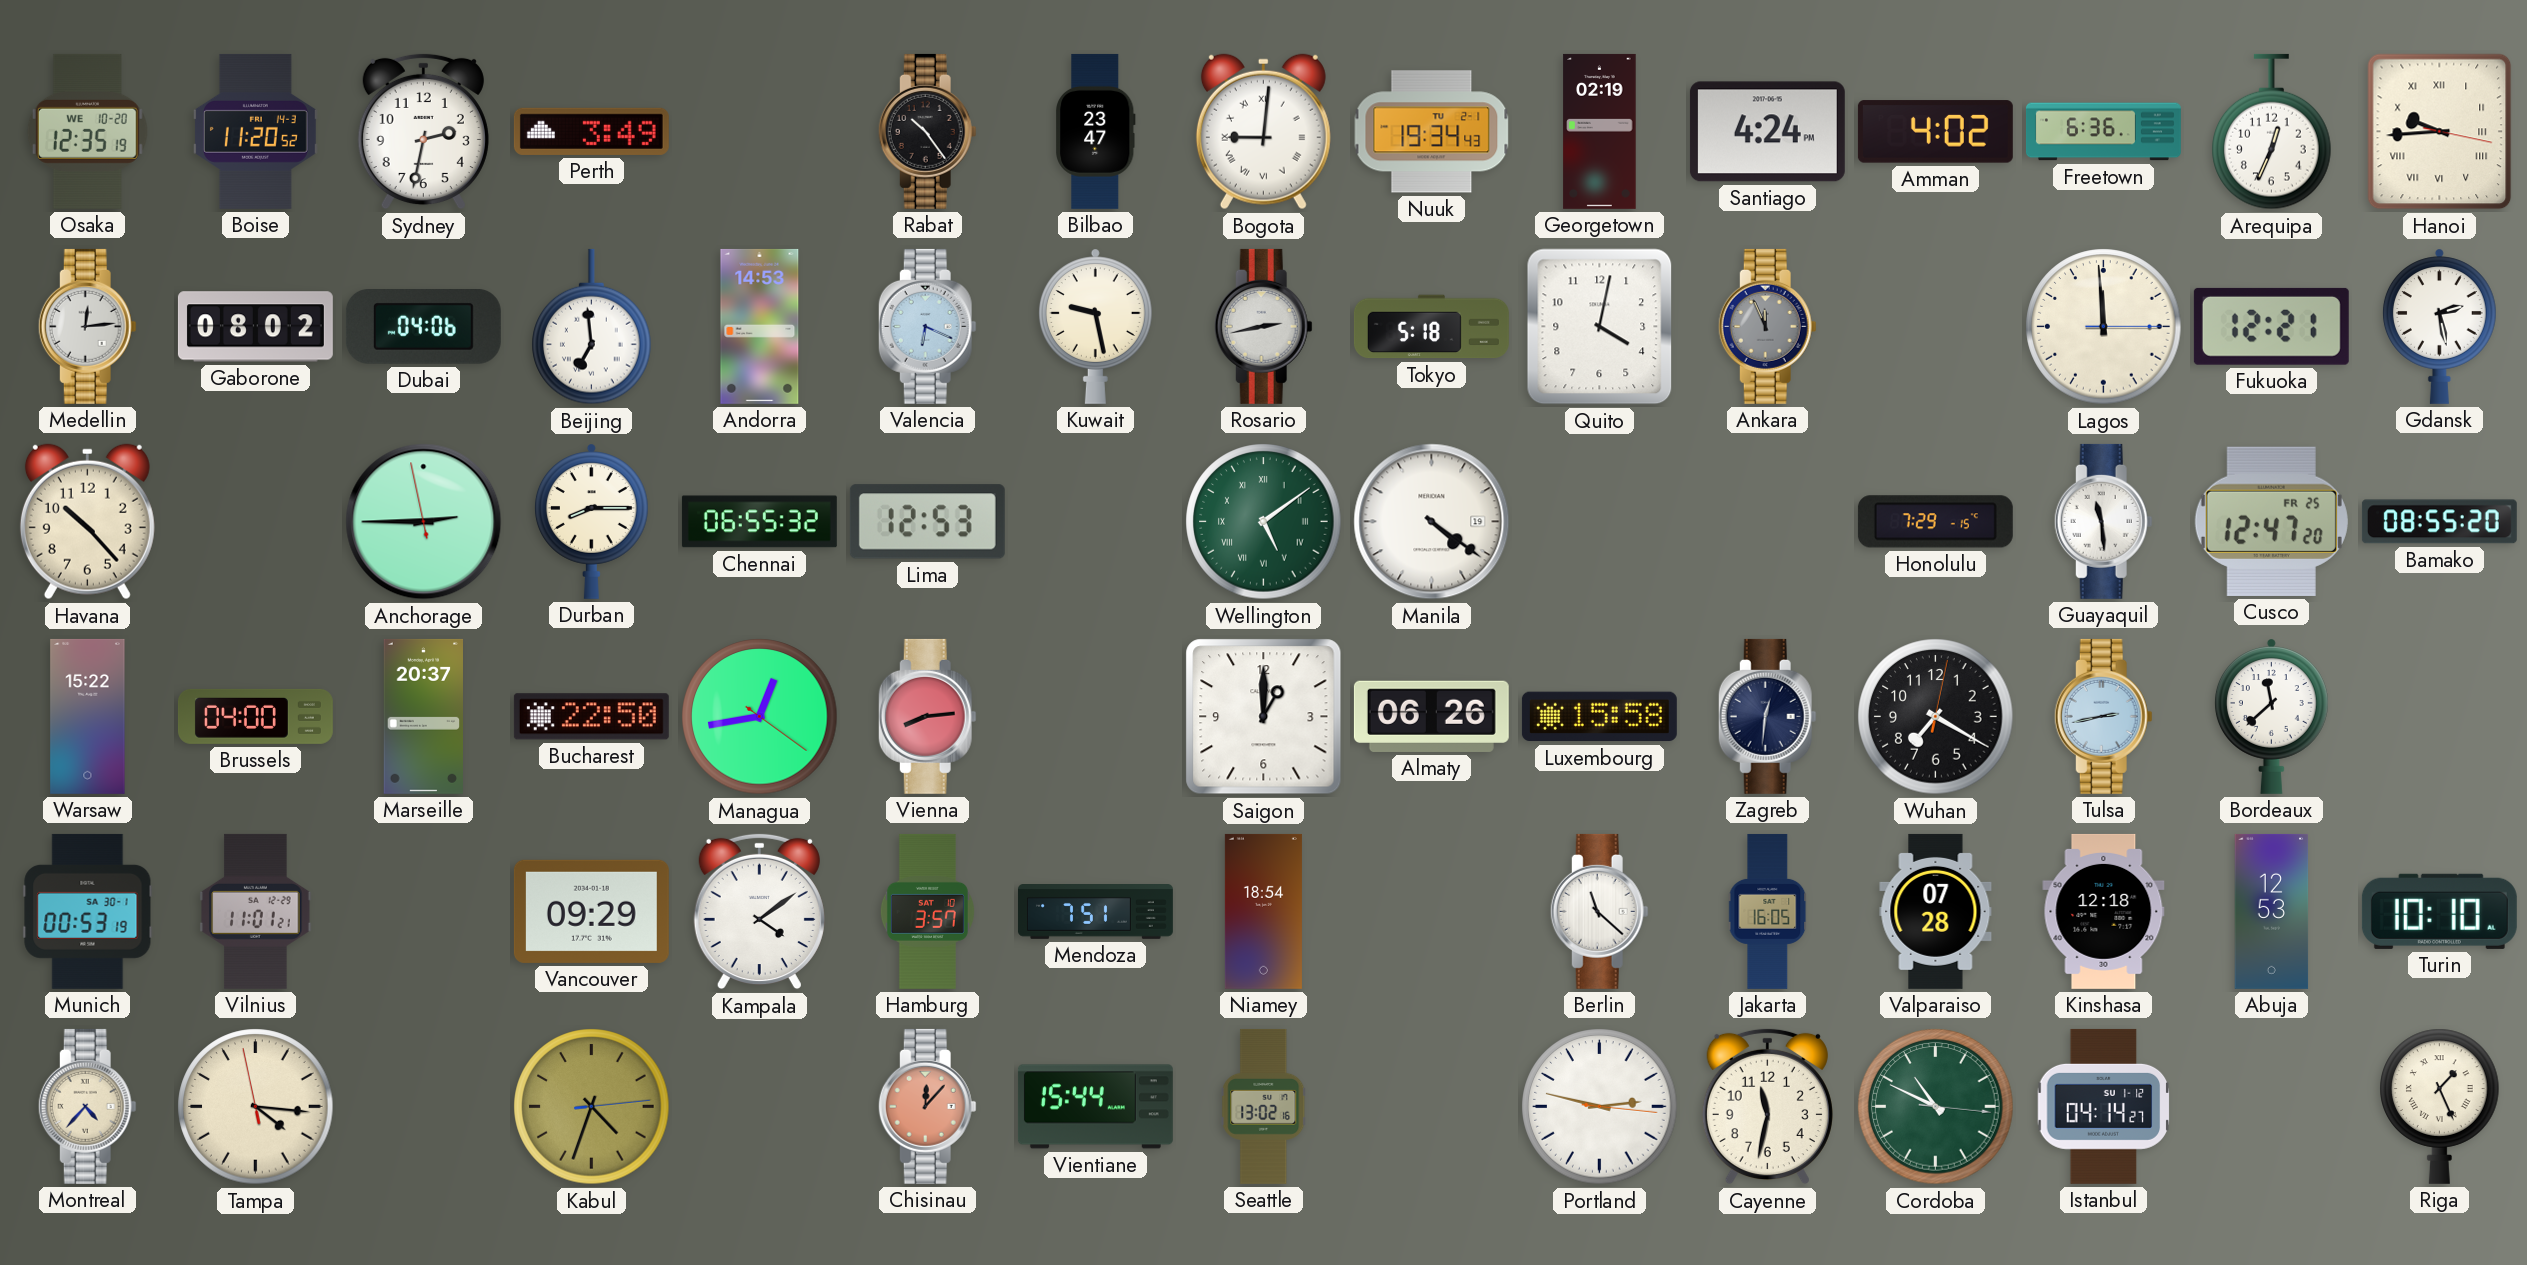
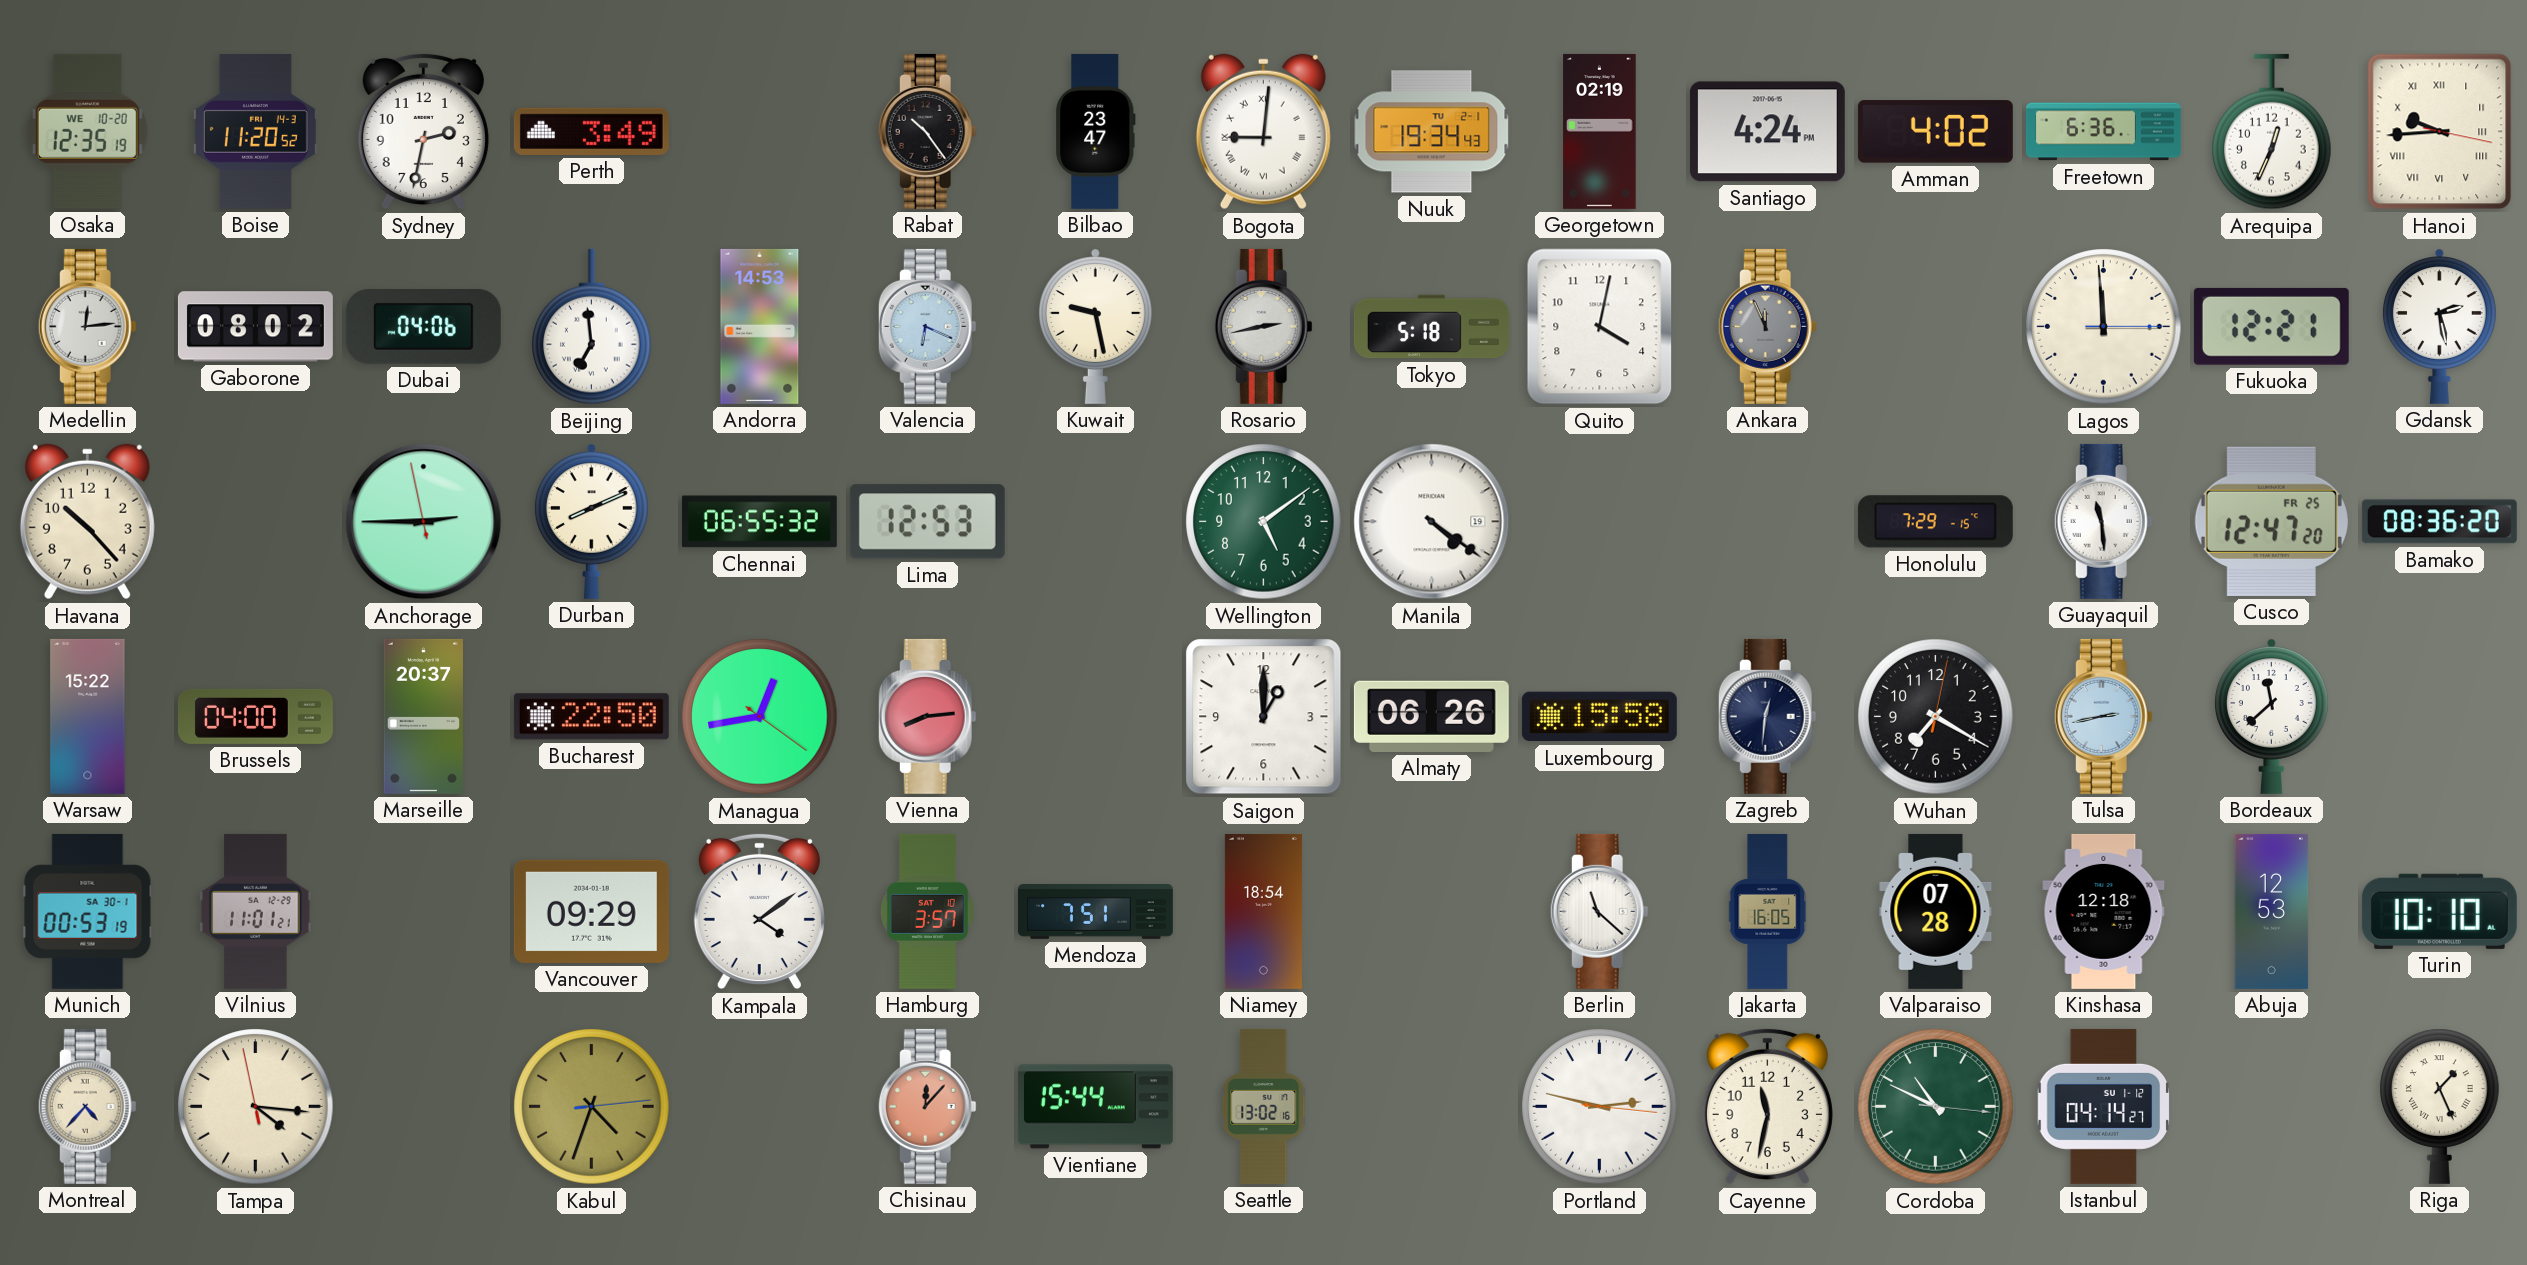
Durban: 8:15 -> 8:11
Wellington numerals: Roman -> Arabic
Bamako: 08:55 -> 08:36
